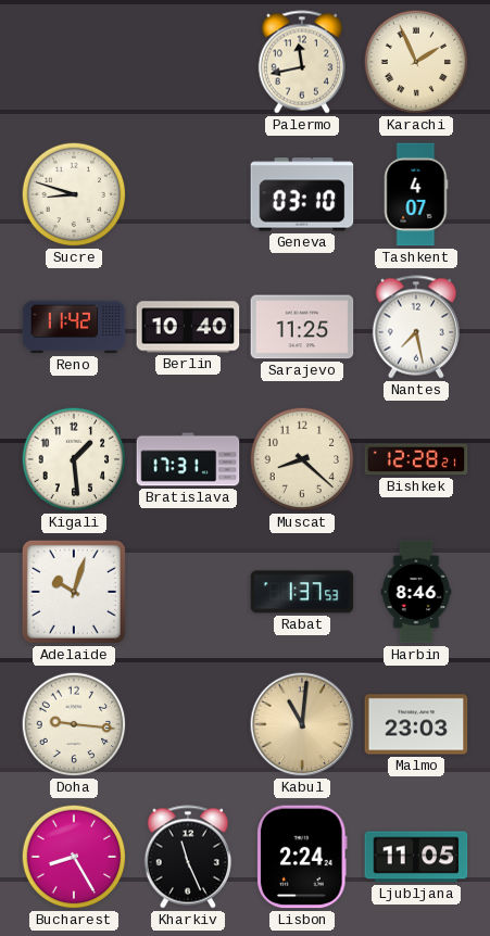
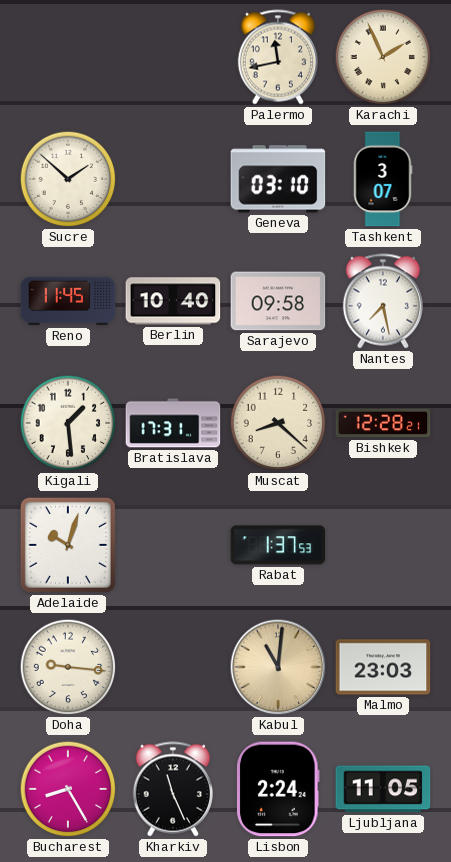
Sucre: 8:48 -> 1:52
Tashkent: 4:07 -> 3:07
Reno: 11:42 -> 11:45
Sarajevo: 11:25 -> 09:58
Harbin: 8:46 -> none
